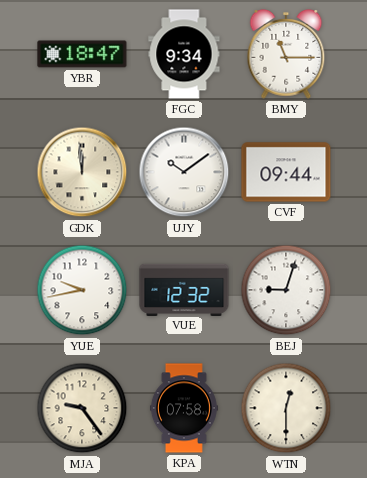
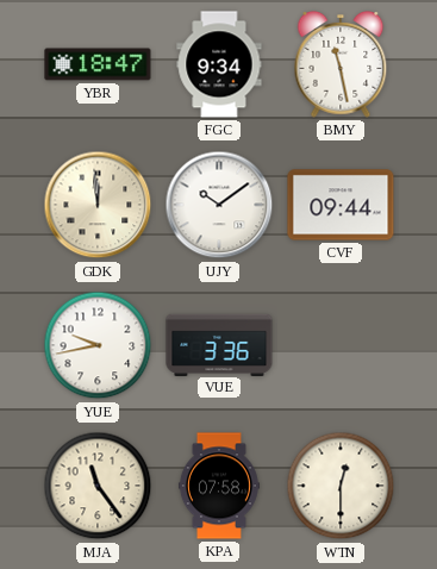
BMY: 11:15 -> 11:28
VUE: 12:32 -> 3:36
BEJ: 9:03 -> none
MJA: 9:24 -> 11:24
